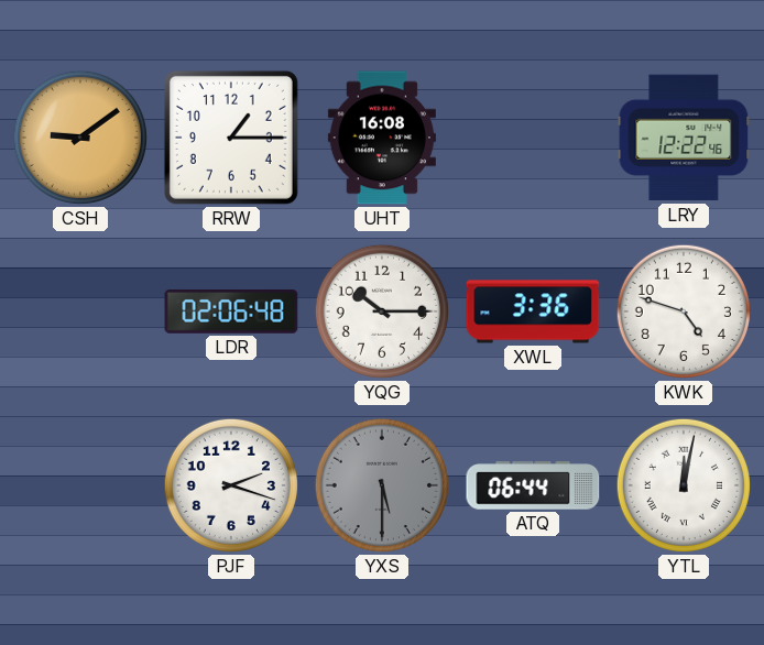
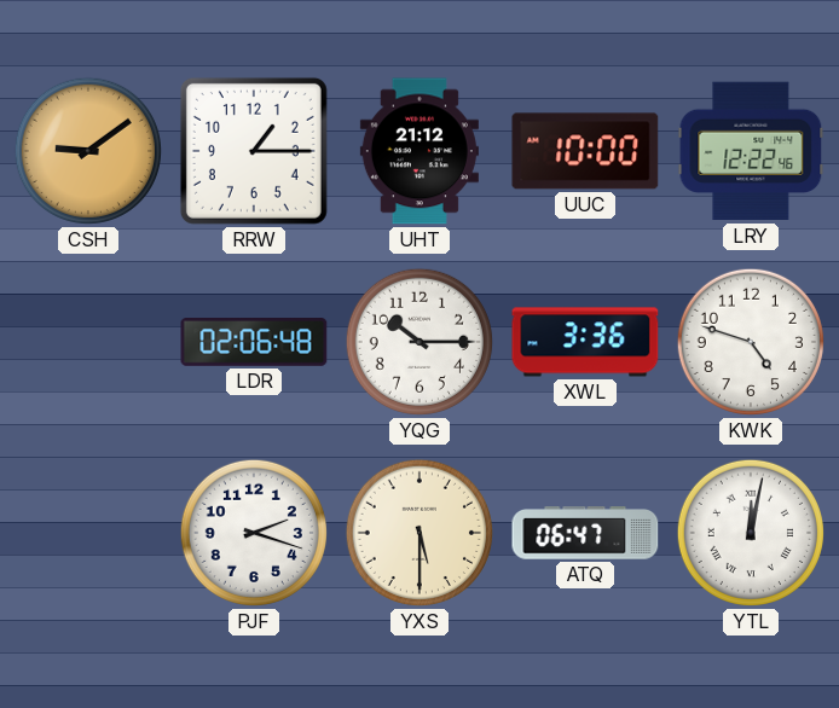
UHT: 16:08 -> 21:12
UUC: none -> 10:00
YXS dial: grey -> cream
ATQ: 06:44 -> 06:47
